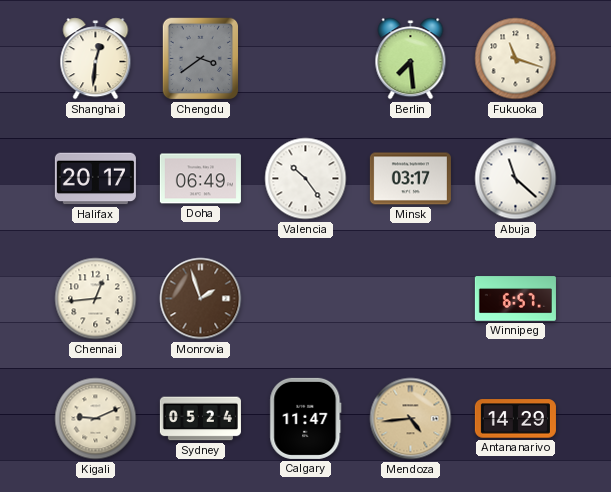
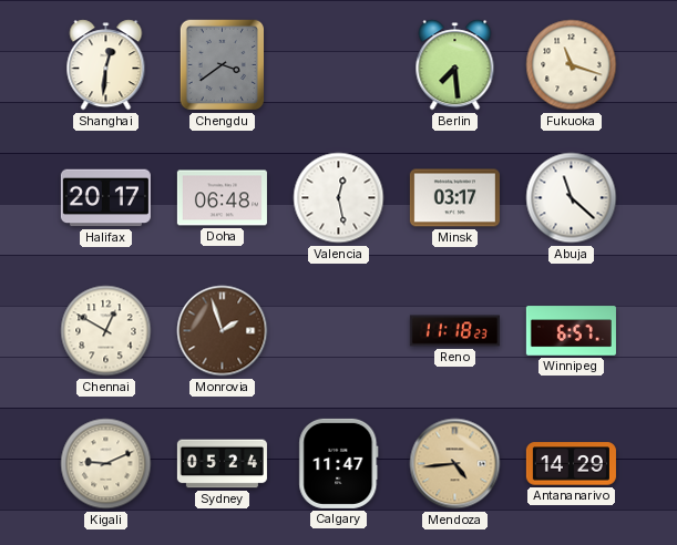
Doha: 06:49 -> 06:48
Valencia: 10:24 -> 12:28
Chennai: 12:44 -> 12:50
Reno: none -> 11:18
